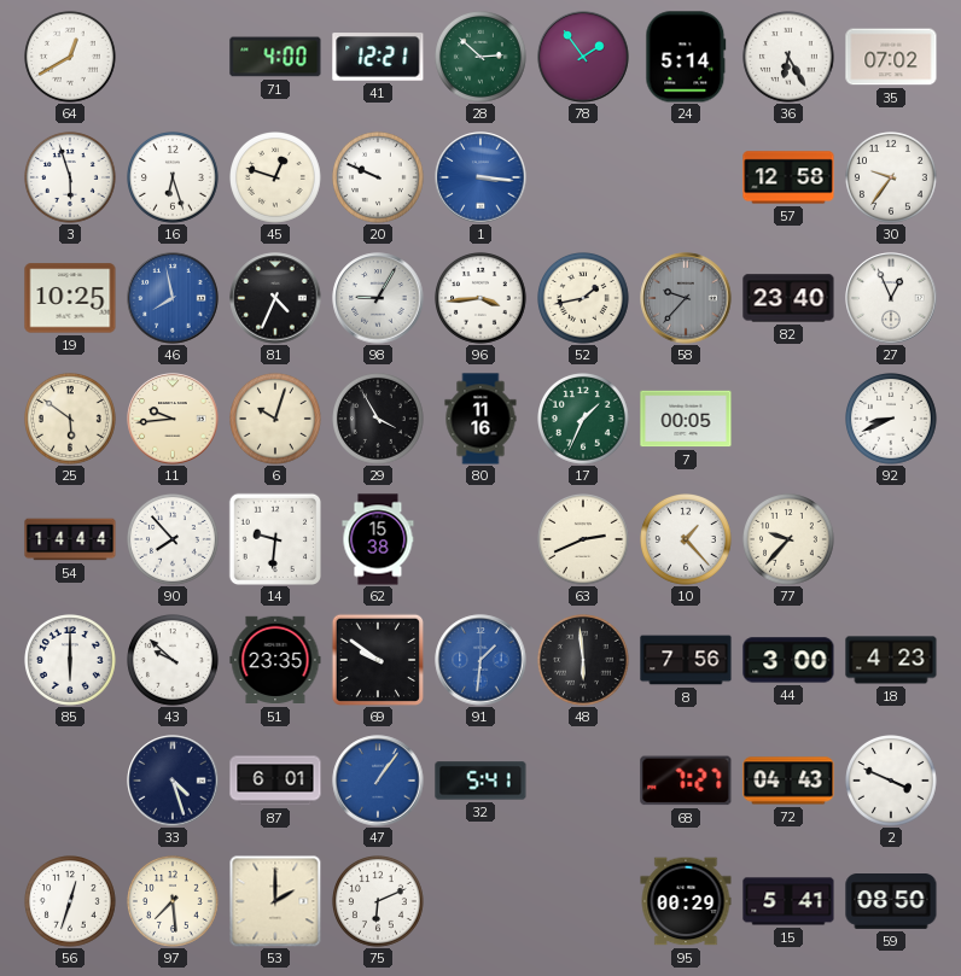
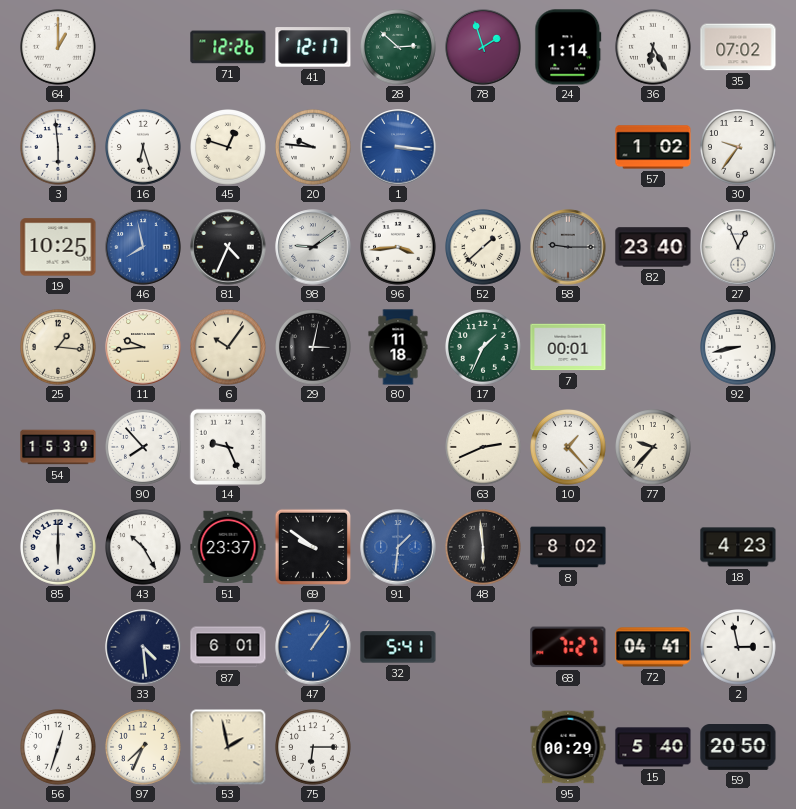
64: 12:40 -> 1:00
71: 4:00 -> 12:26
41: 12:21 -> 12:17
78: 1:54 -> 1:57
24: 5:14 -> 1:14
3: 5:57 -> 5:59
20: 9:49 -> 9:46
57: 12:58 -> 1:02
98: 9:05 -> 9:09
52: 1:43 -> 1:38
58: 9:37 -> 9:15
25: 5:51 -> 1:16
6: 10:03 -> 10:06
29: 3:55 -> 3:02
80: 11:16 -> 11:18
7: 00:05 -> 00:01
92: 8:41 -> 8:43
54: 14:44 -> 15:39
14: 9:31 -> 9:26
62: 15:38 -> none
43: 9:52 -> 10:25
51: 23:35 -> 23:37
8: 7:56 -> 8:02
44: 3:00 -> none
33: 4:27 -> 4:29
72: 04:43 -> 04:41
2: 3:49 -> 2:58
97: 7:29 -> 7:34
53: 2:00 -> 1:58
75: 6:11 -> 6:15
15: 5:41 -> 5:40
59: 08:50 -> 20:50
